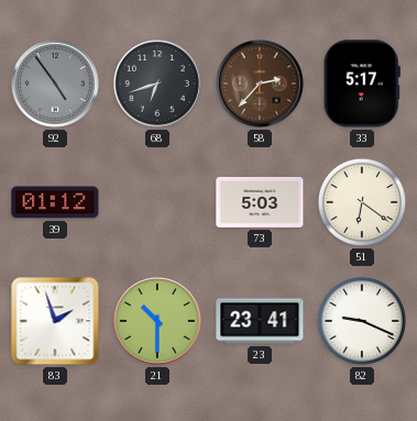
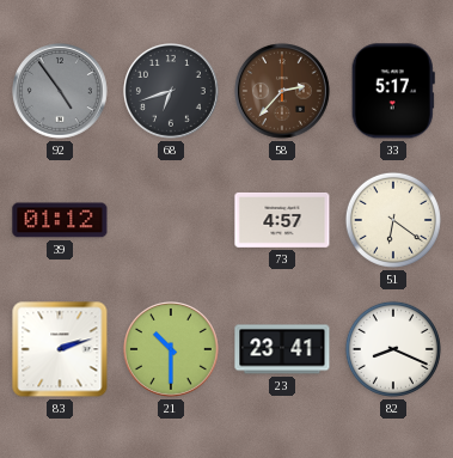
73: 5:03 -> 4:57
83: 1:57 -> 2:12
82: 9:19 -> 8:19
